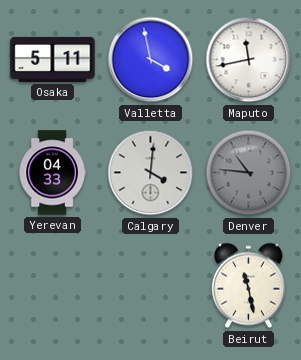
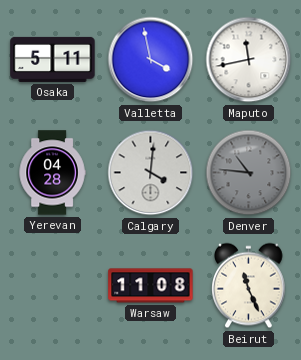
Yerevan: 04:33 -> 04:28
Warsaw: none -> 11:08
Beirut: 11:28 -> 11:26
